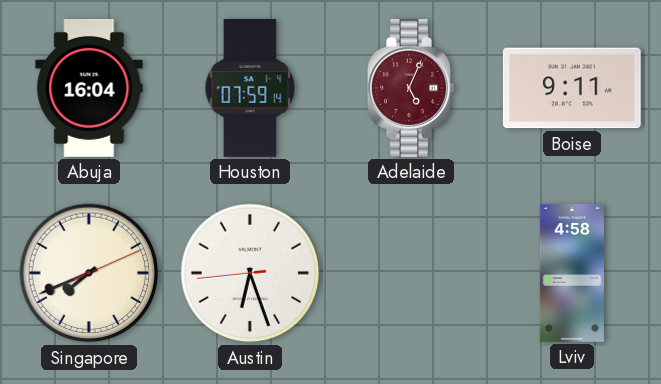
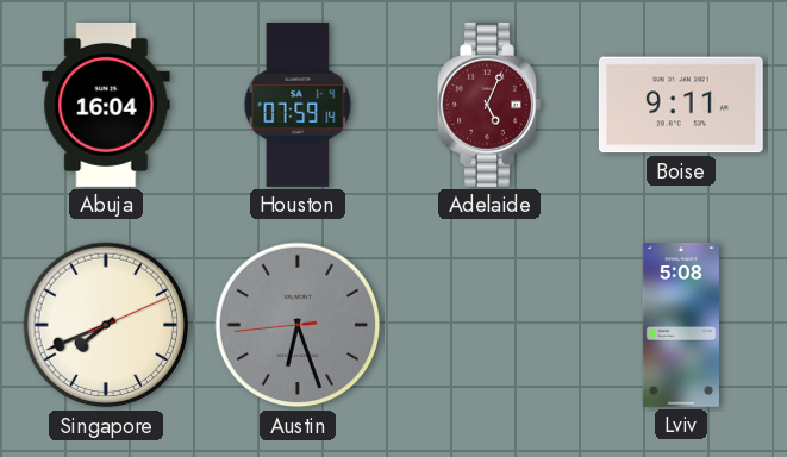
Austin dial: white -> grey
Lviv: 4:58 -> 5:08
